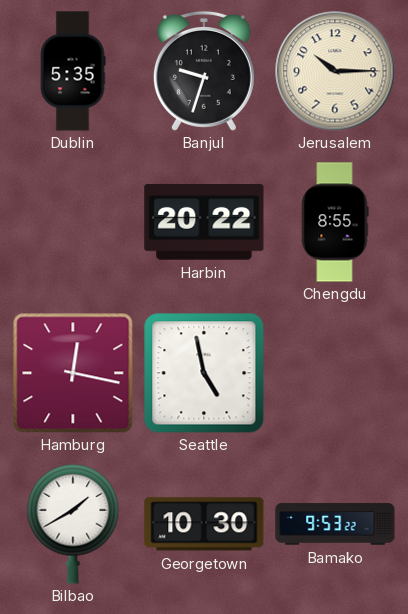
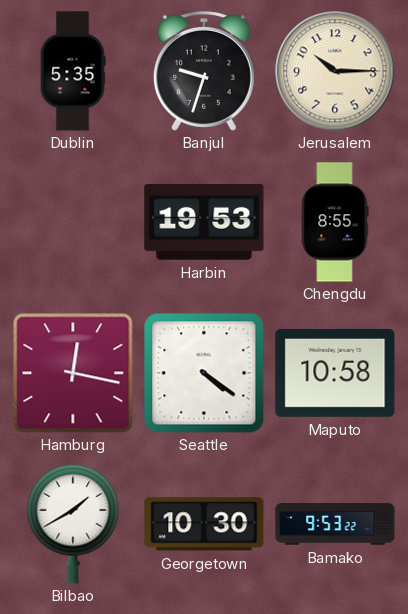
Harbin: 20:22 -> 19:53
Seattle: 4:58 -> 4:21
Maputo: none -> 10:58
